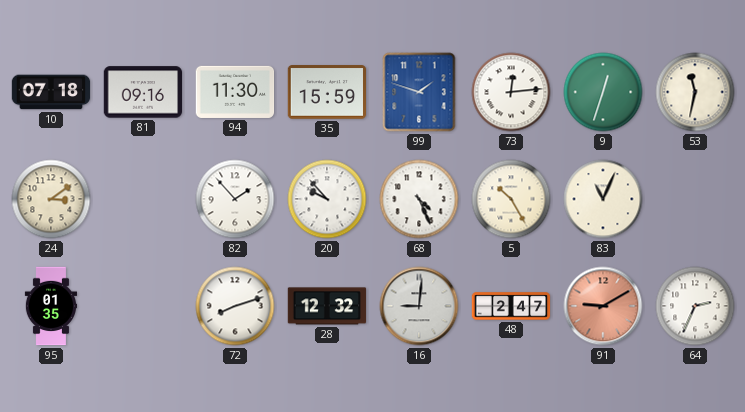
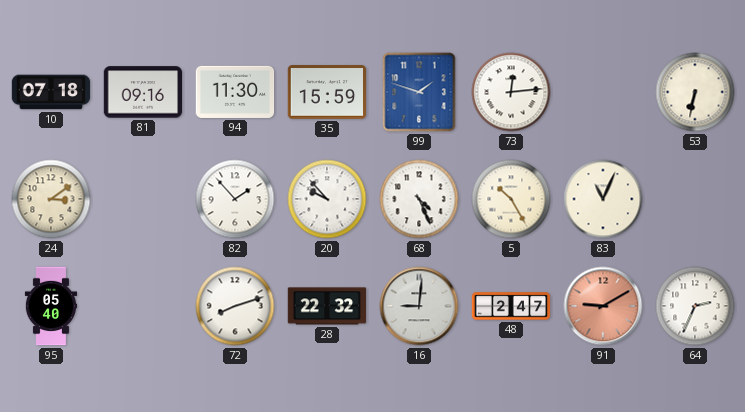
9: 12:33 -> none
53: 11:32 -> 6:32
95: 01:35 -> 05:40
28: 12:32 -> 22:32
